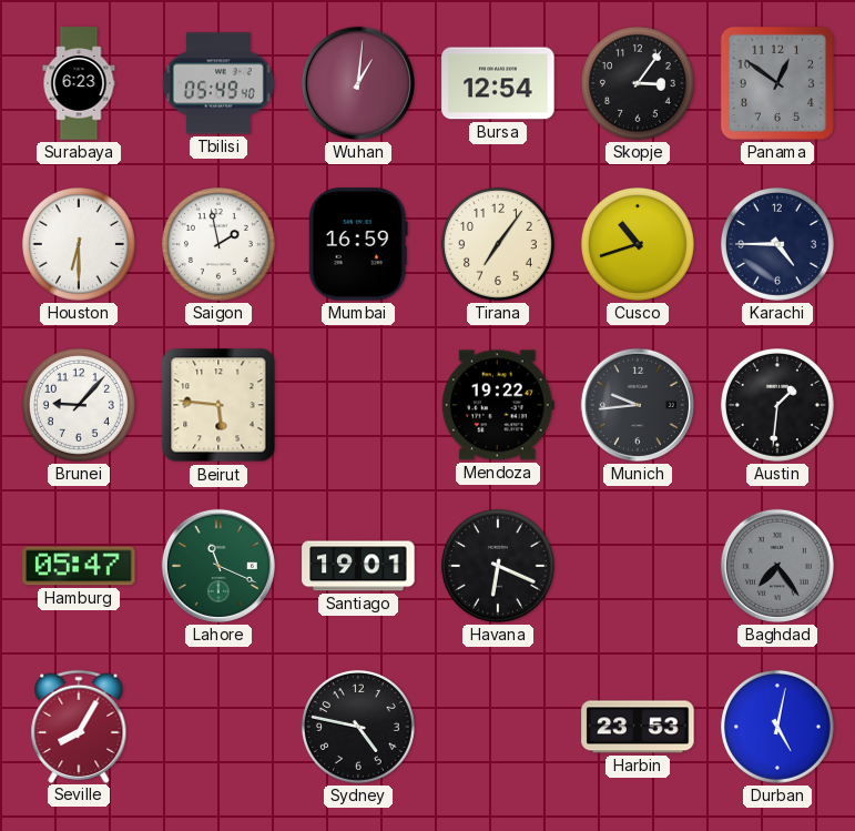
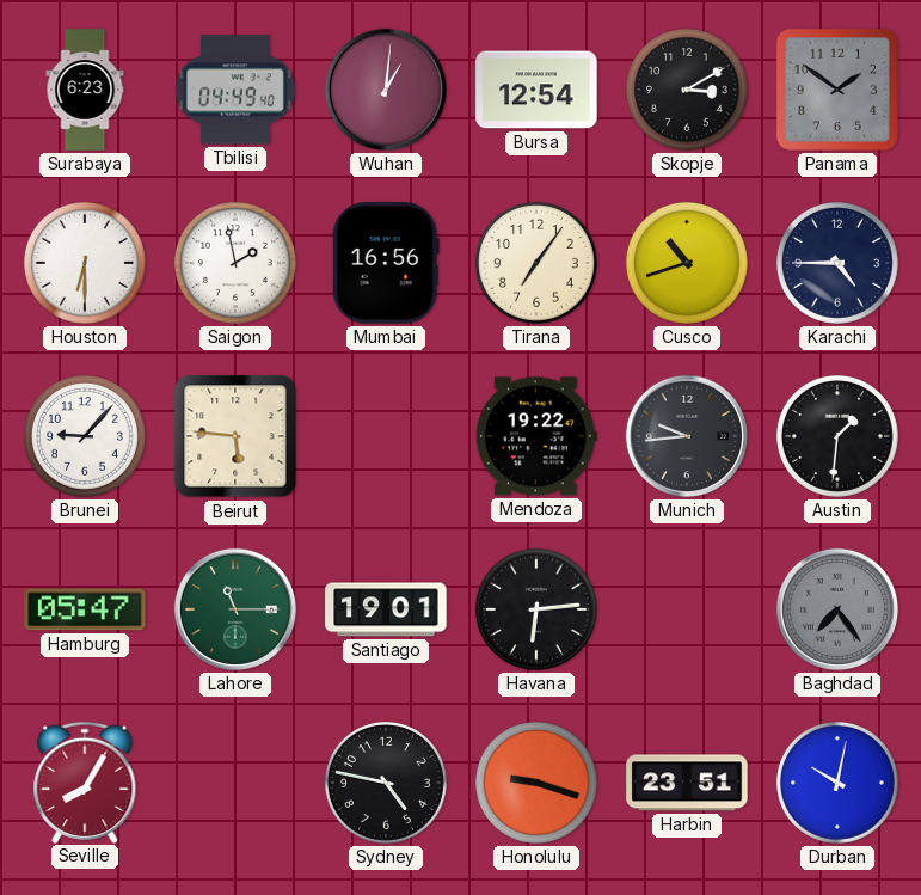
Tbilisi: 05:49 -> 04:49
Skopje: 3:06 -> 3:10
Panama: 12:51 -> 1:51
Mumbai: 16:59 -> 16:56
Lahore: 11:19 -> 11:15
Havana: 6:19 -> 6:14
Honolulu: none -> 9:18
Harbin: 23:53 -> 23:51
Durban: 5:02 -> 10:02
